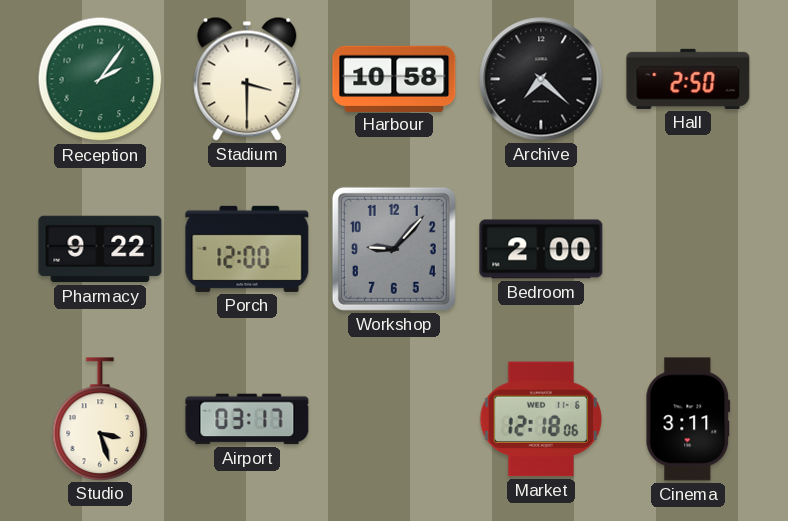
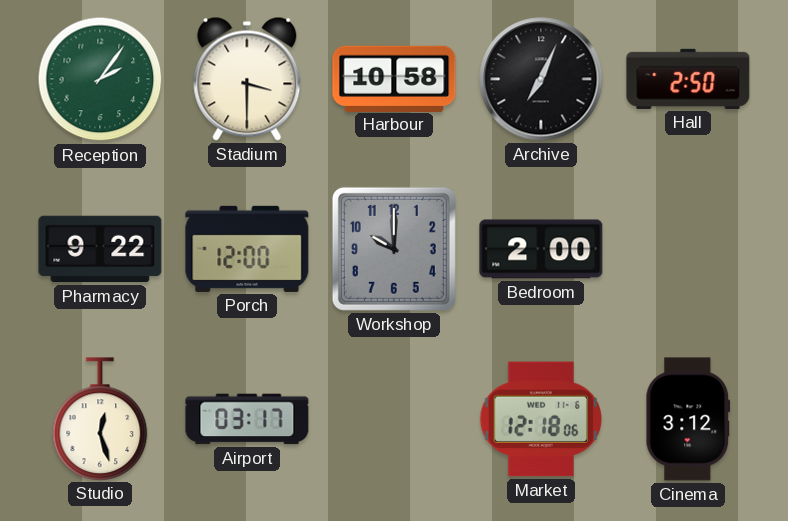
Archive: 7:22 -> 7:04
Workshop: 9:07 -> 10:00
Studio: 3:27 -> 12:27
Cinema: 3:11 -> 3:12
